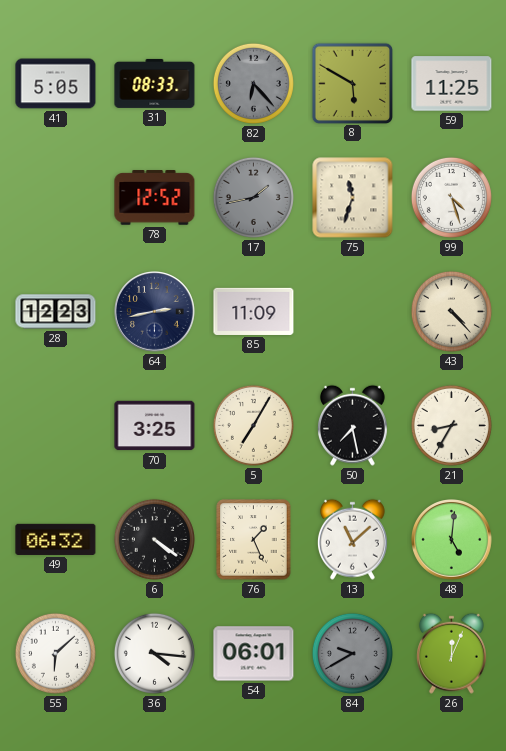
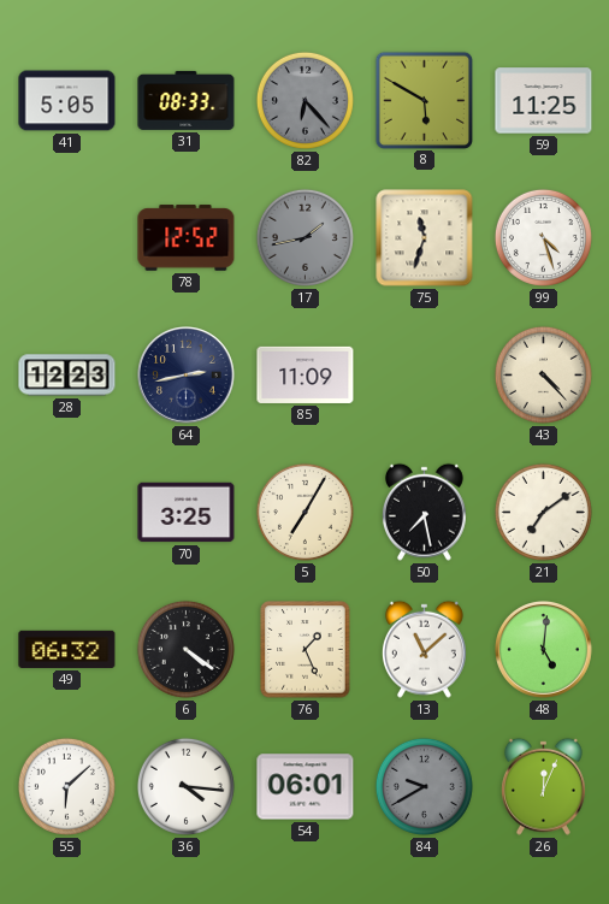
21: 8:35 -> 7:09
